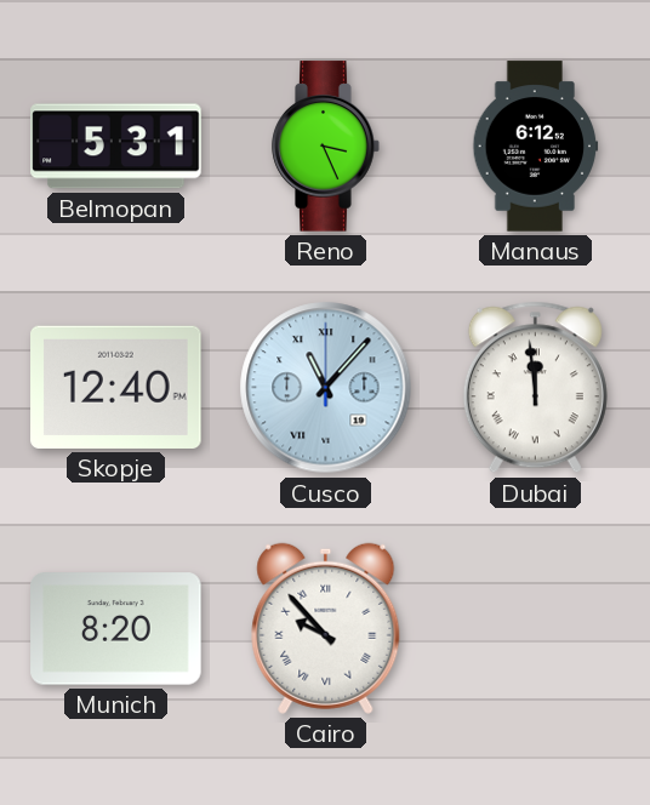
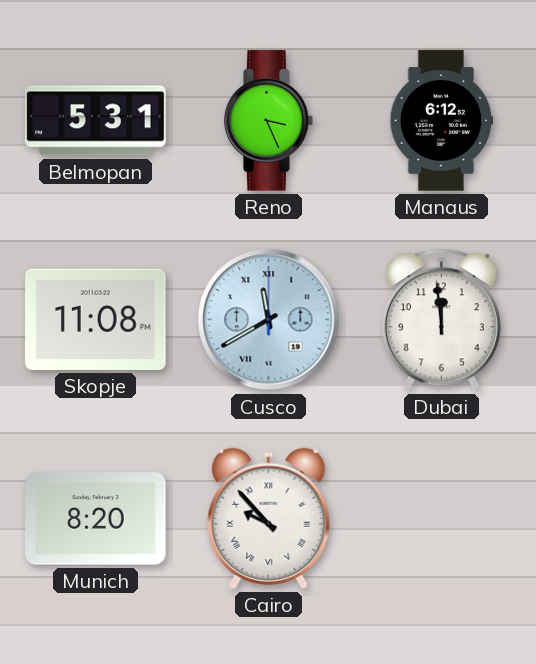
Skopje: 12:40 -> 11:08
Cusco: 11:07 -> 11:40
Dubai numerals: Roman -> Arabic
